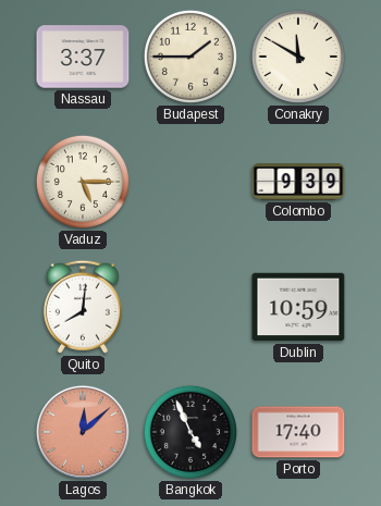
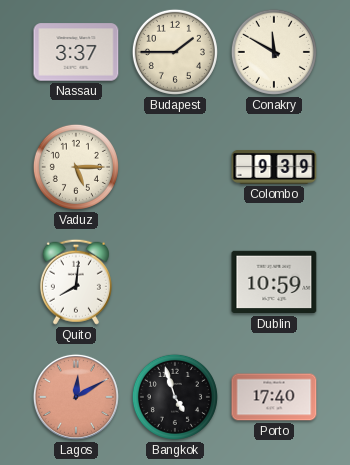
Lagos: 12:08 -> 12:10
Bangkok: 4:56 -> 4:57
